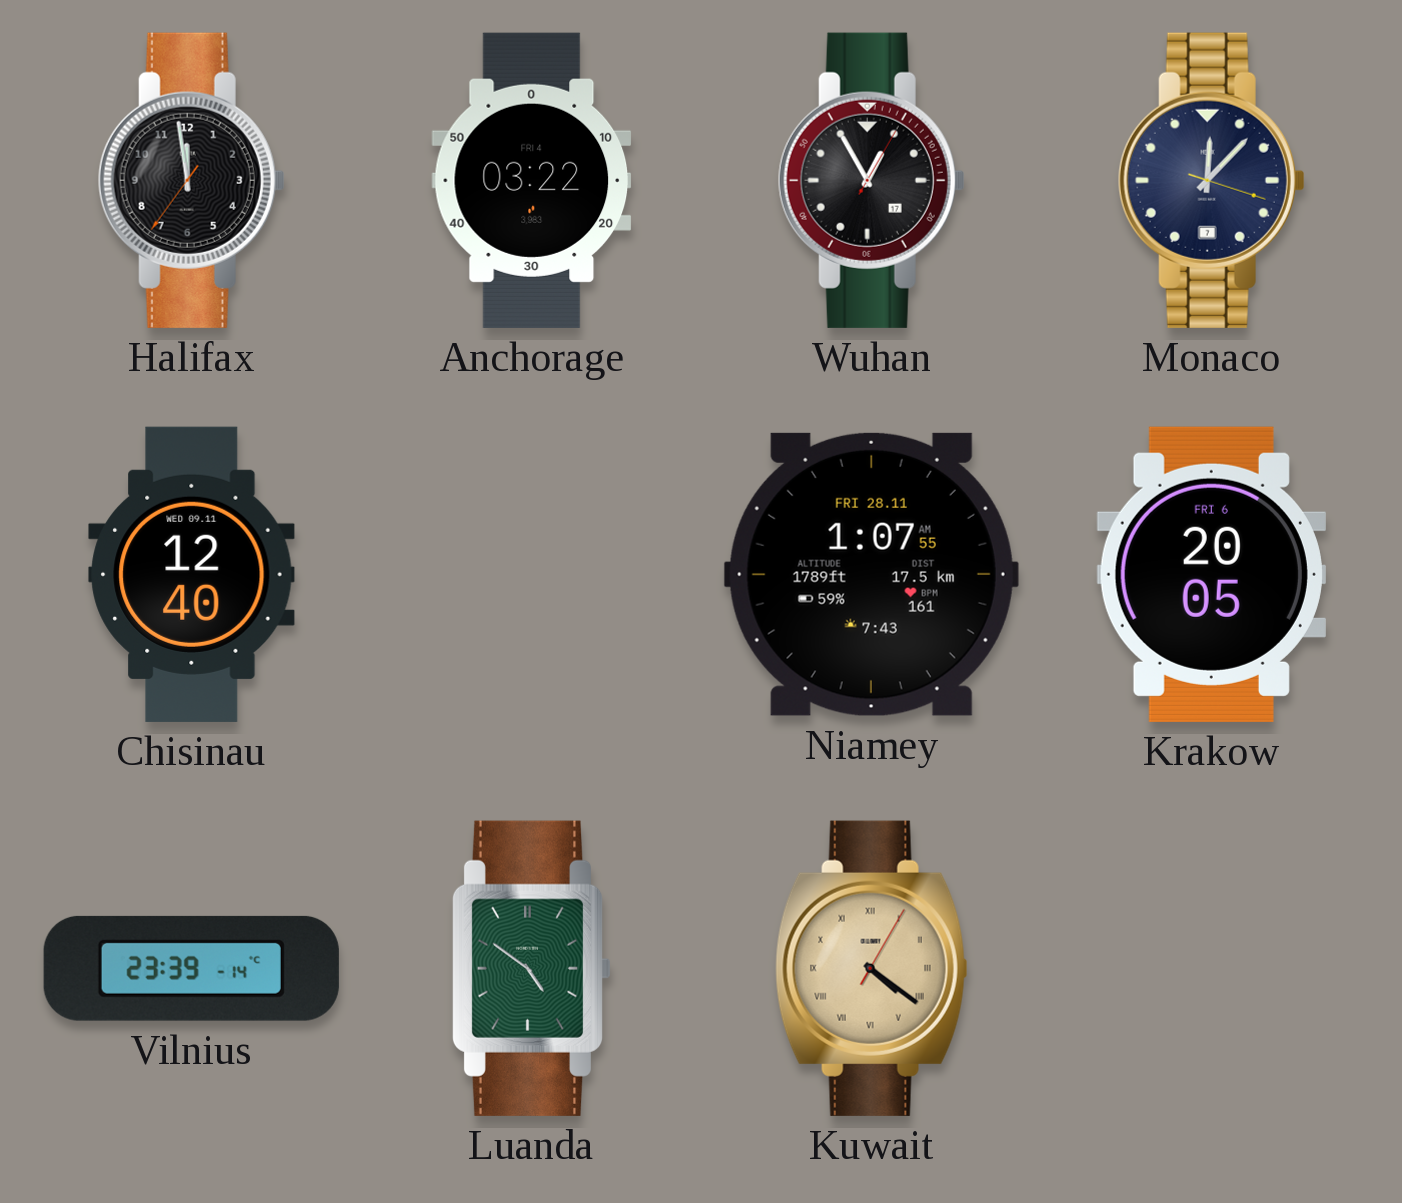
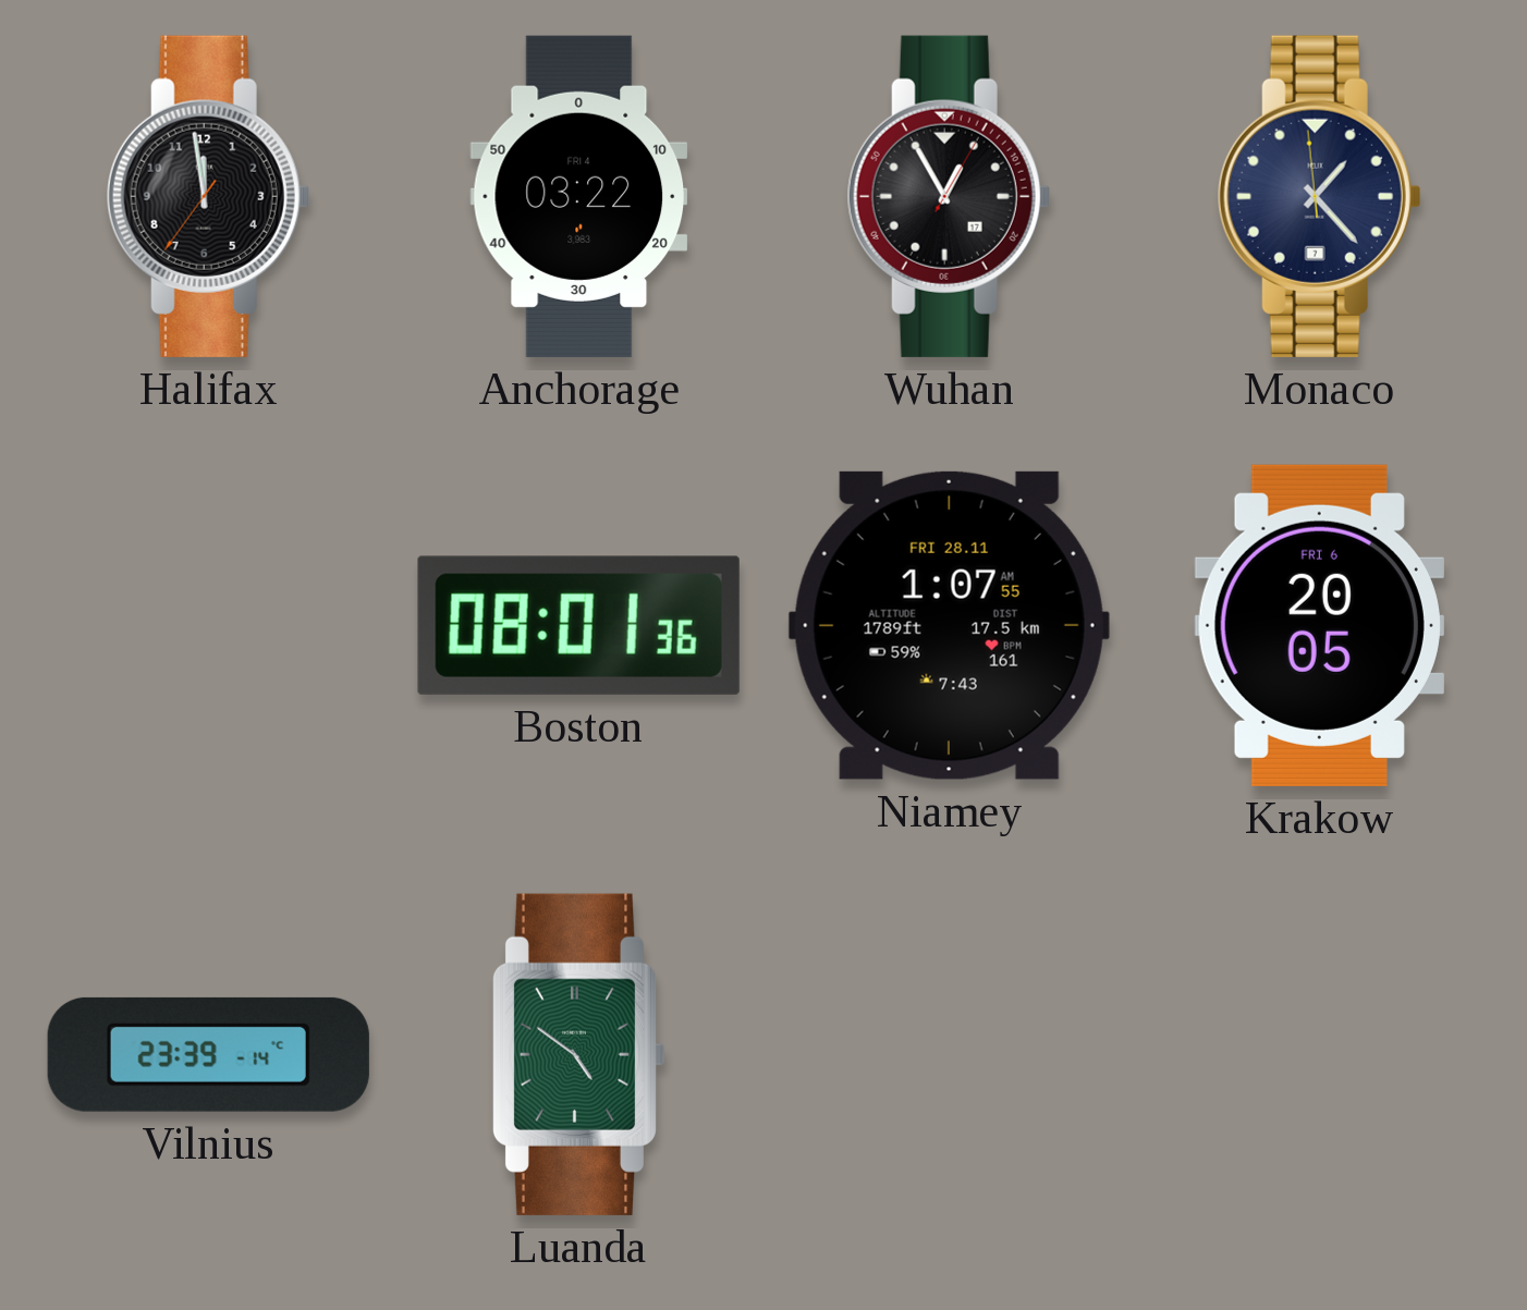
Monaco: 12:07 -> 1:22
Chisinau: 12:40 -> none
Boston: none -> 08:01
Kuwait: 4:21 -> none
